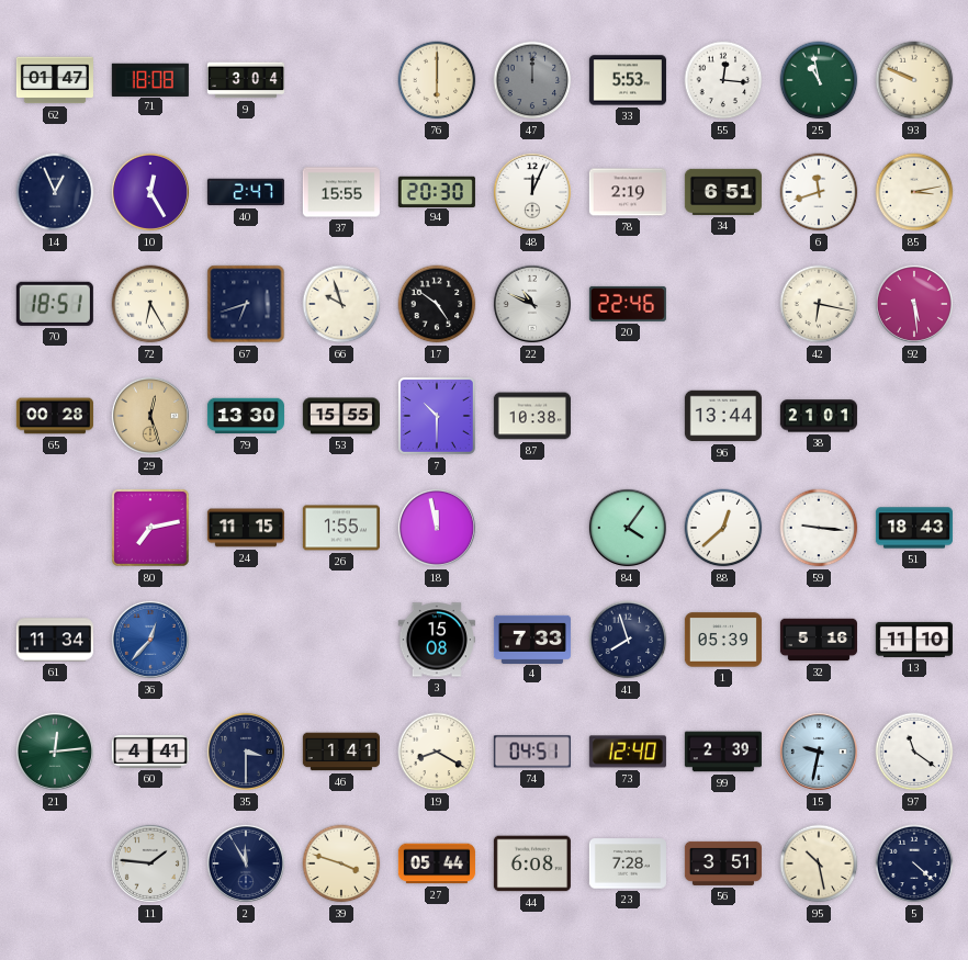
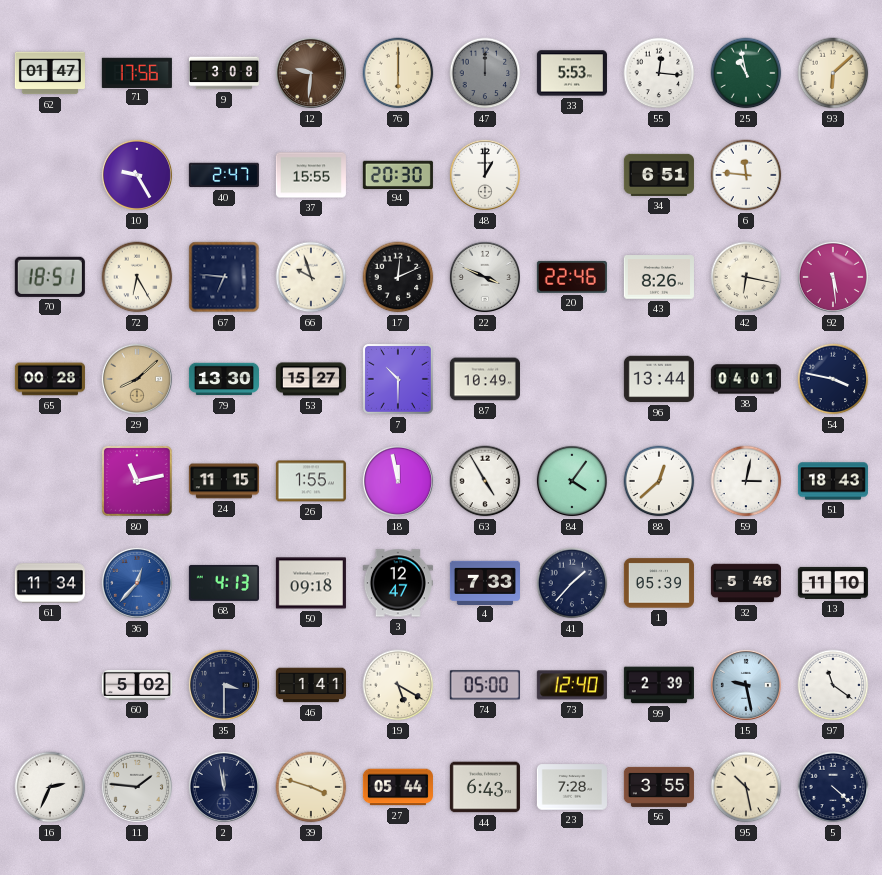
71: 18:08 -> 17:56
9: 3:04 -> 3:08
12: none -> 9:31
93: 9:49 -> 6:08
14: 12:56 -> none
10: 12:25 -> 9:25
48: 12:04 -> 1:00
78: 2:19 -> none
6: 11:42 -> 11:46
85: 3:13 -> none
67: 6:42 -> 6:46
17: 4:51 -> 12:11
22: 10:49 -> 3:49
43: none -> 8:26
29: 12:27 -> 8:08
53: 15:55 -> 15:27
87: 10:38 -> 10:49
38: 21:01 -> 04:01
54: none -> 3:47
80: 7:13 -> 11:13
63: none -> 4:55
59: 9:16 -> 3:02
68: none -> 4:13
50: none -> 09:18
3: 15:08 -> 12:47
41: 7:57 -> 1:37
32: 5:16 -> 5:46
21: 12:14 -> none
60: 4:41 -> 5:02
19: 8:20 -> 5:20
74: 04:51 -> 05:00
15: 9:32 -> 9:28
16: none -> 2:34
2: 11:55 -> 11:58
44: 6:08 -> 6:43
56: 3:51 -> 3:55
